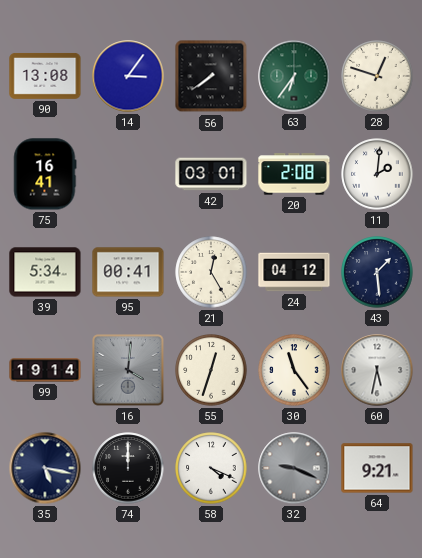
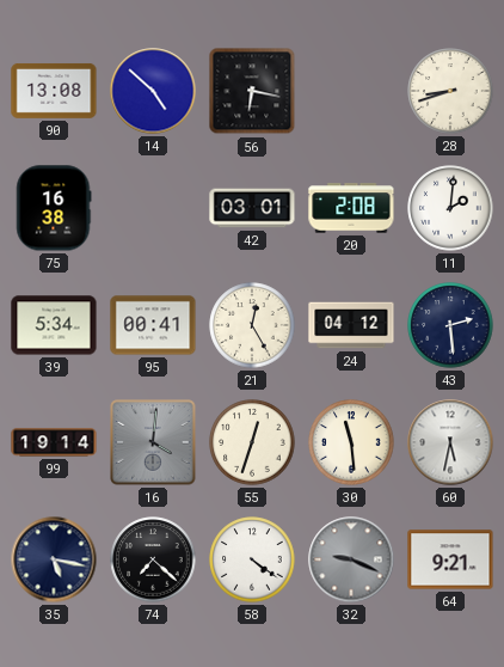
14: 3:06 -> 4:52
56: 7:39 -> 6:17
63: 6:36 -> none
28: 12:48 -> 8:42
75: 16:41 -> 16:38
43: 1:29 -> 2:29
30: 11:24 -> 11:29
74: 12:00 -> 7:22
58: 4:19 -> 4:21
